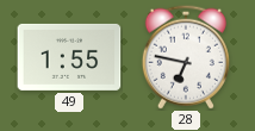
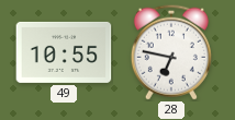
49: 1:55 -> 10:55
